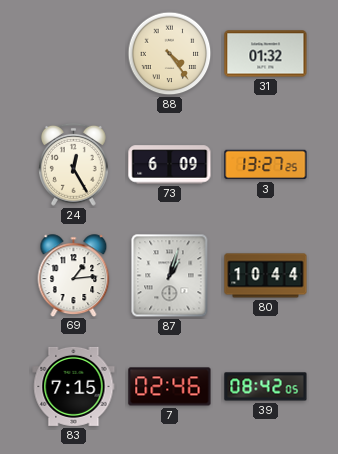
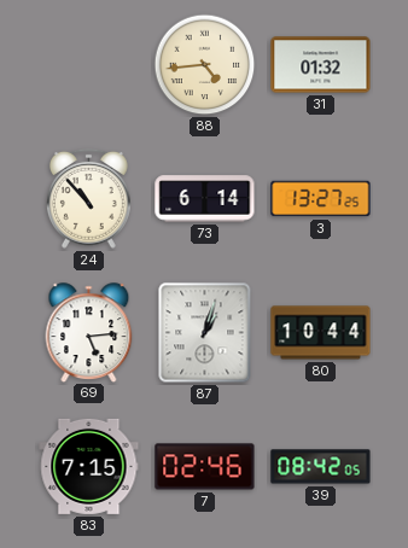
88: 4:24 -> 4:44
24: 12:25 -> 10:53
73: 6:09 -> 6:14
69: 1:14 -> 5:14
